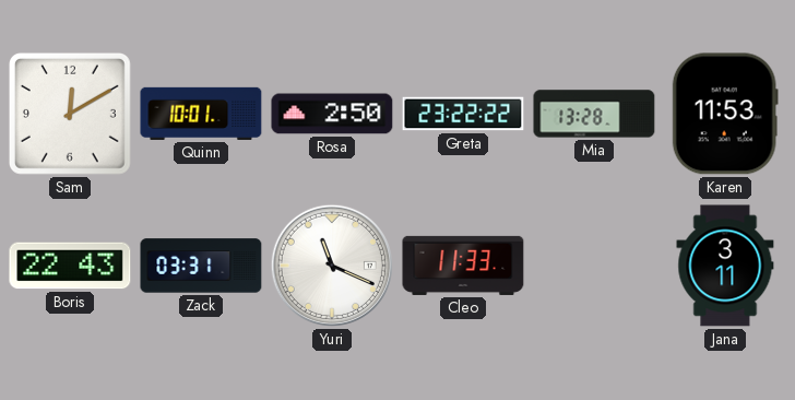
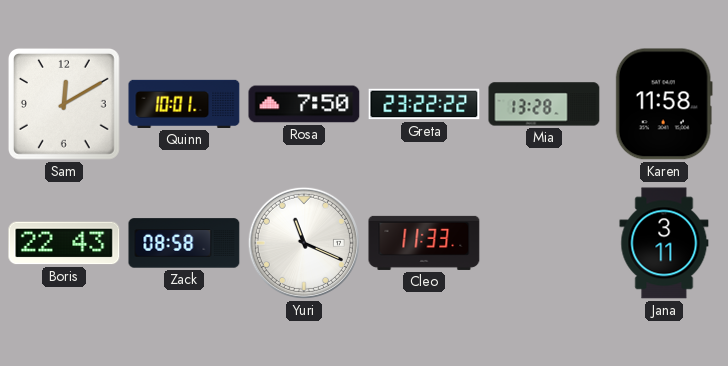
Rosa: 2:50 -> 7:50
Karen: 11:53 -> 11:58
Zack: 03:31 -> 08:58
